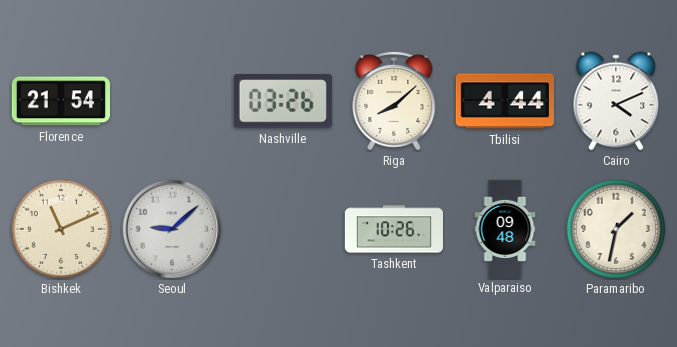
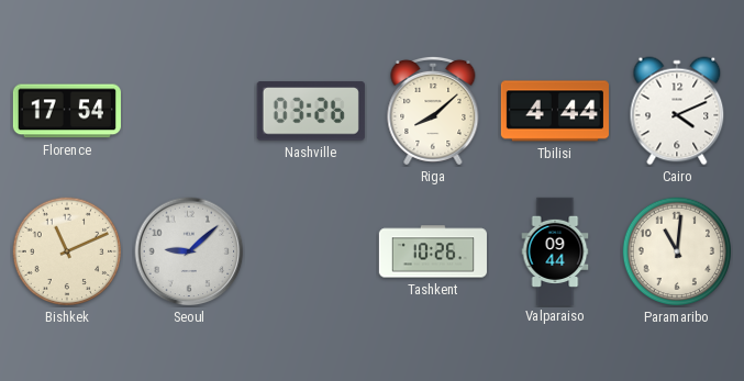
Florence: 21:54 -> 17:54
Valparaiso: 09:48 -> 09:44
Paramaribo: 1:32 -> 11:01
